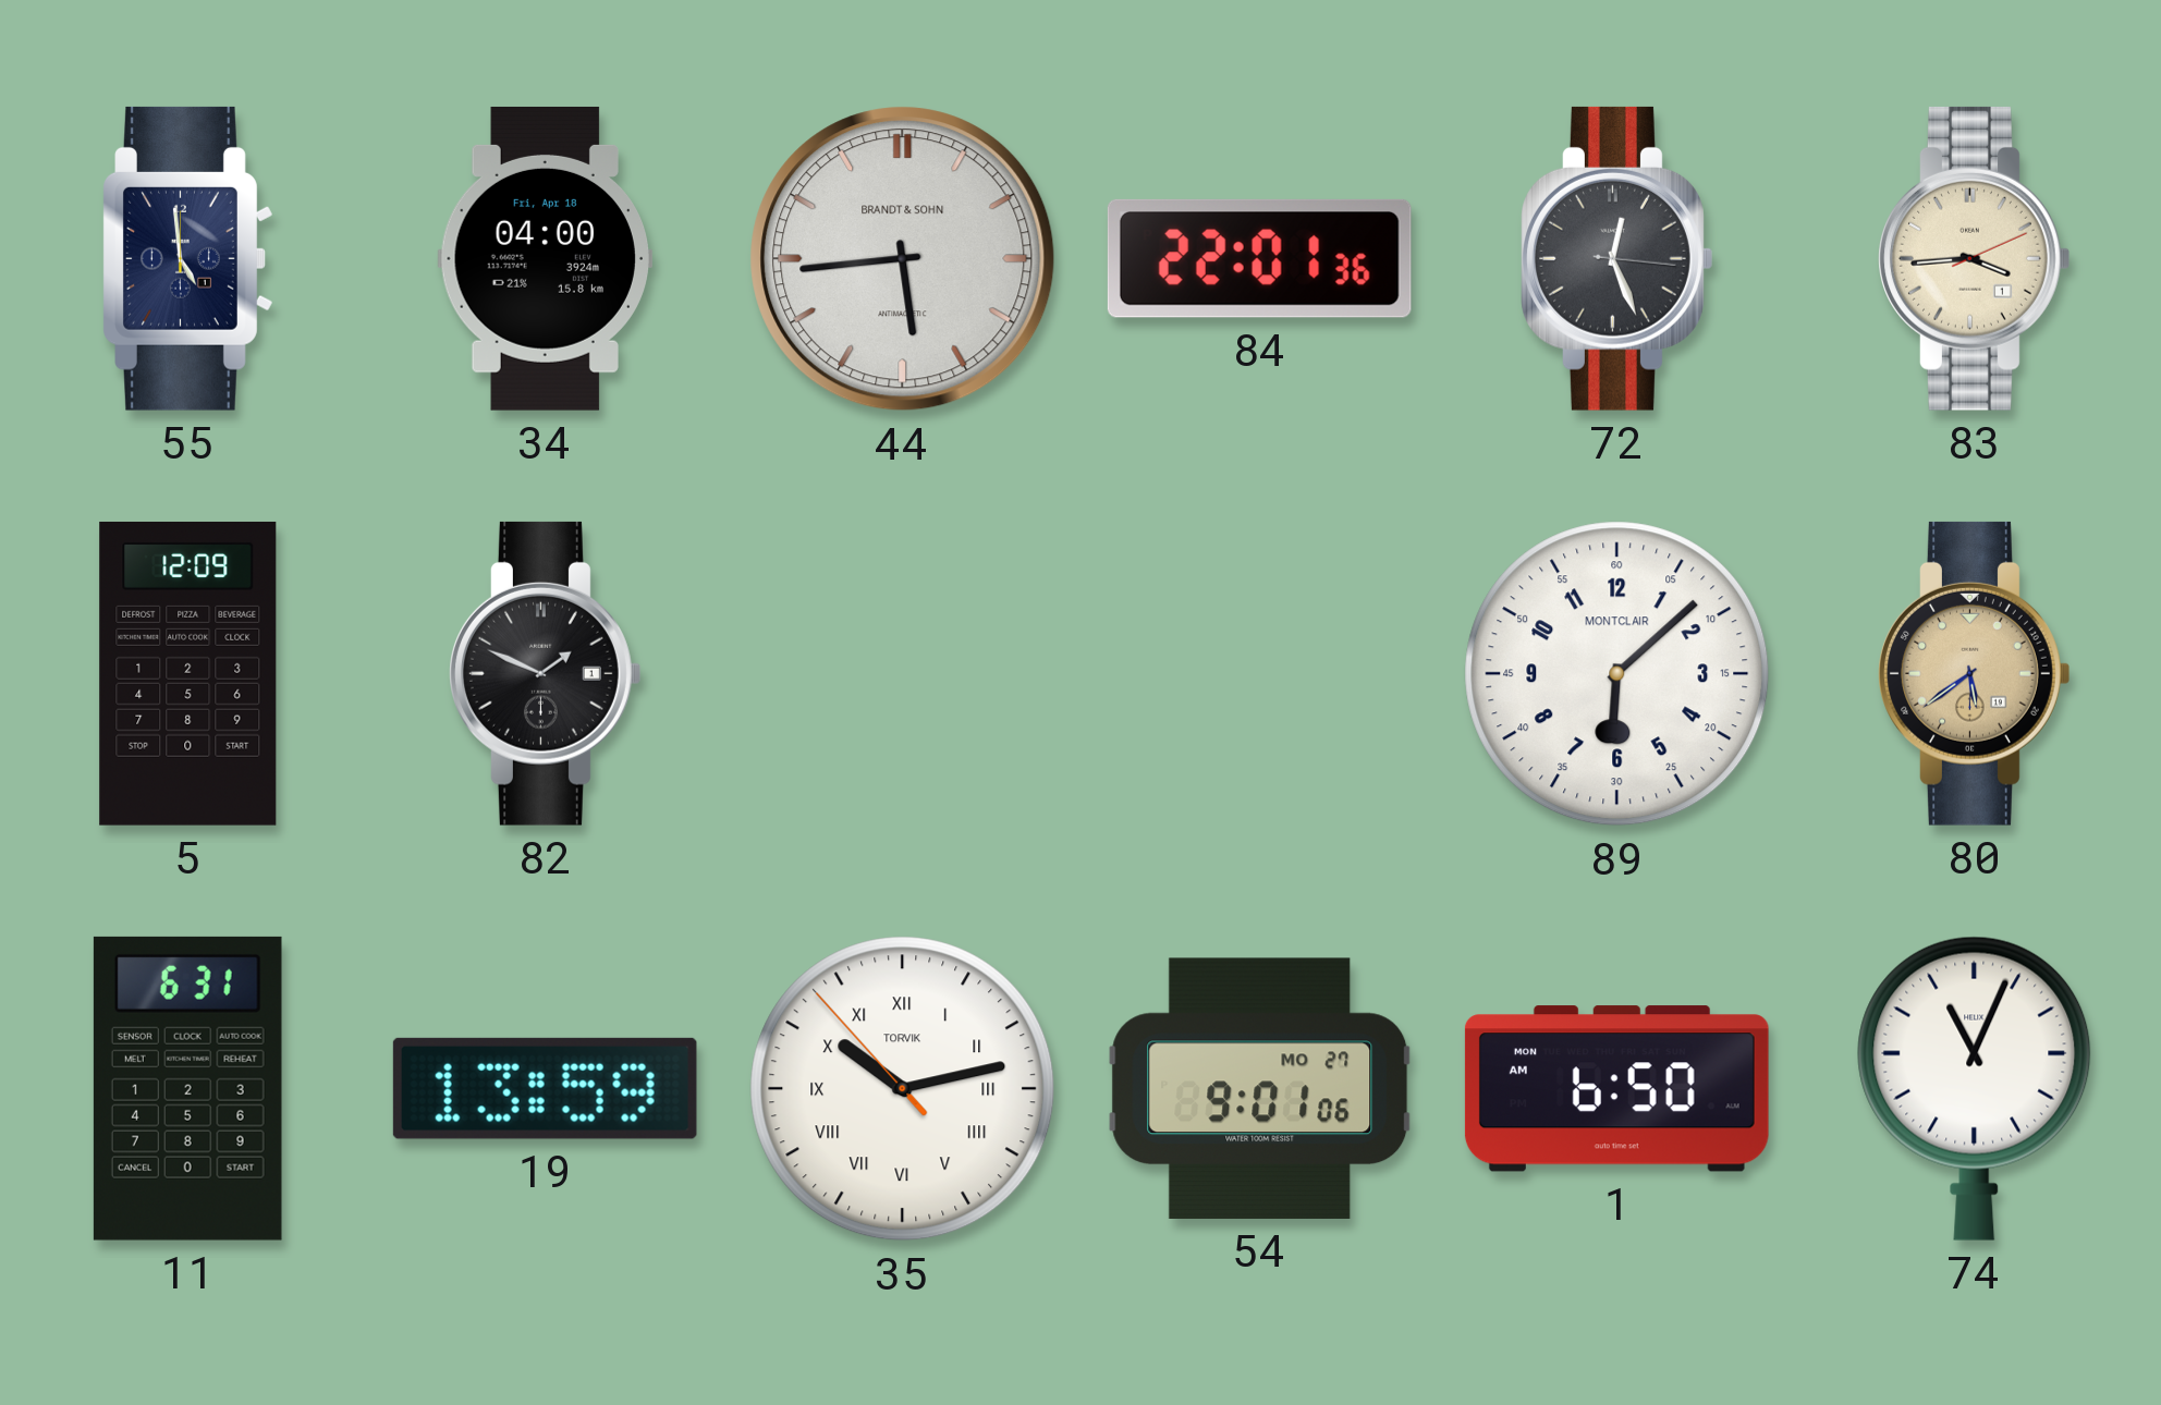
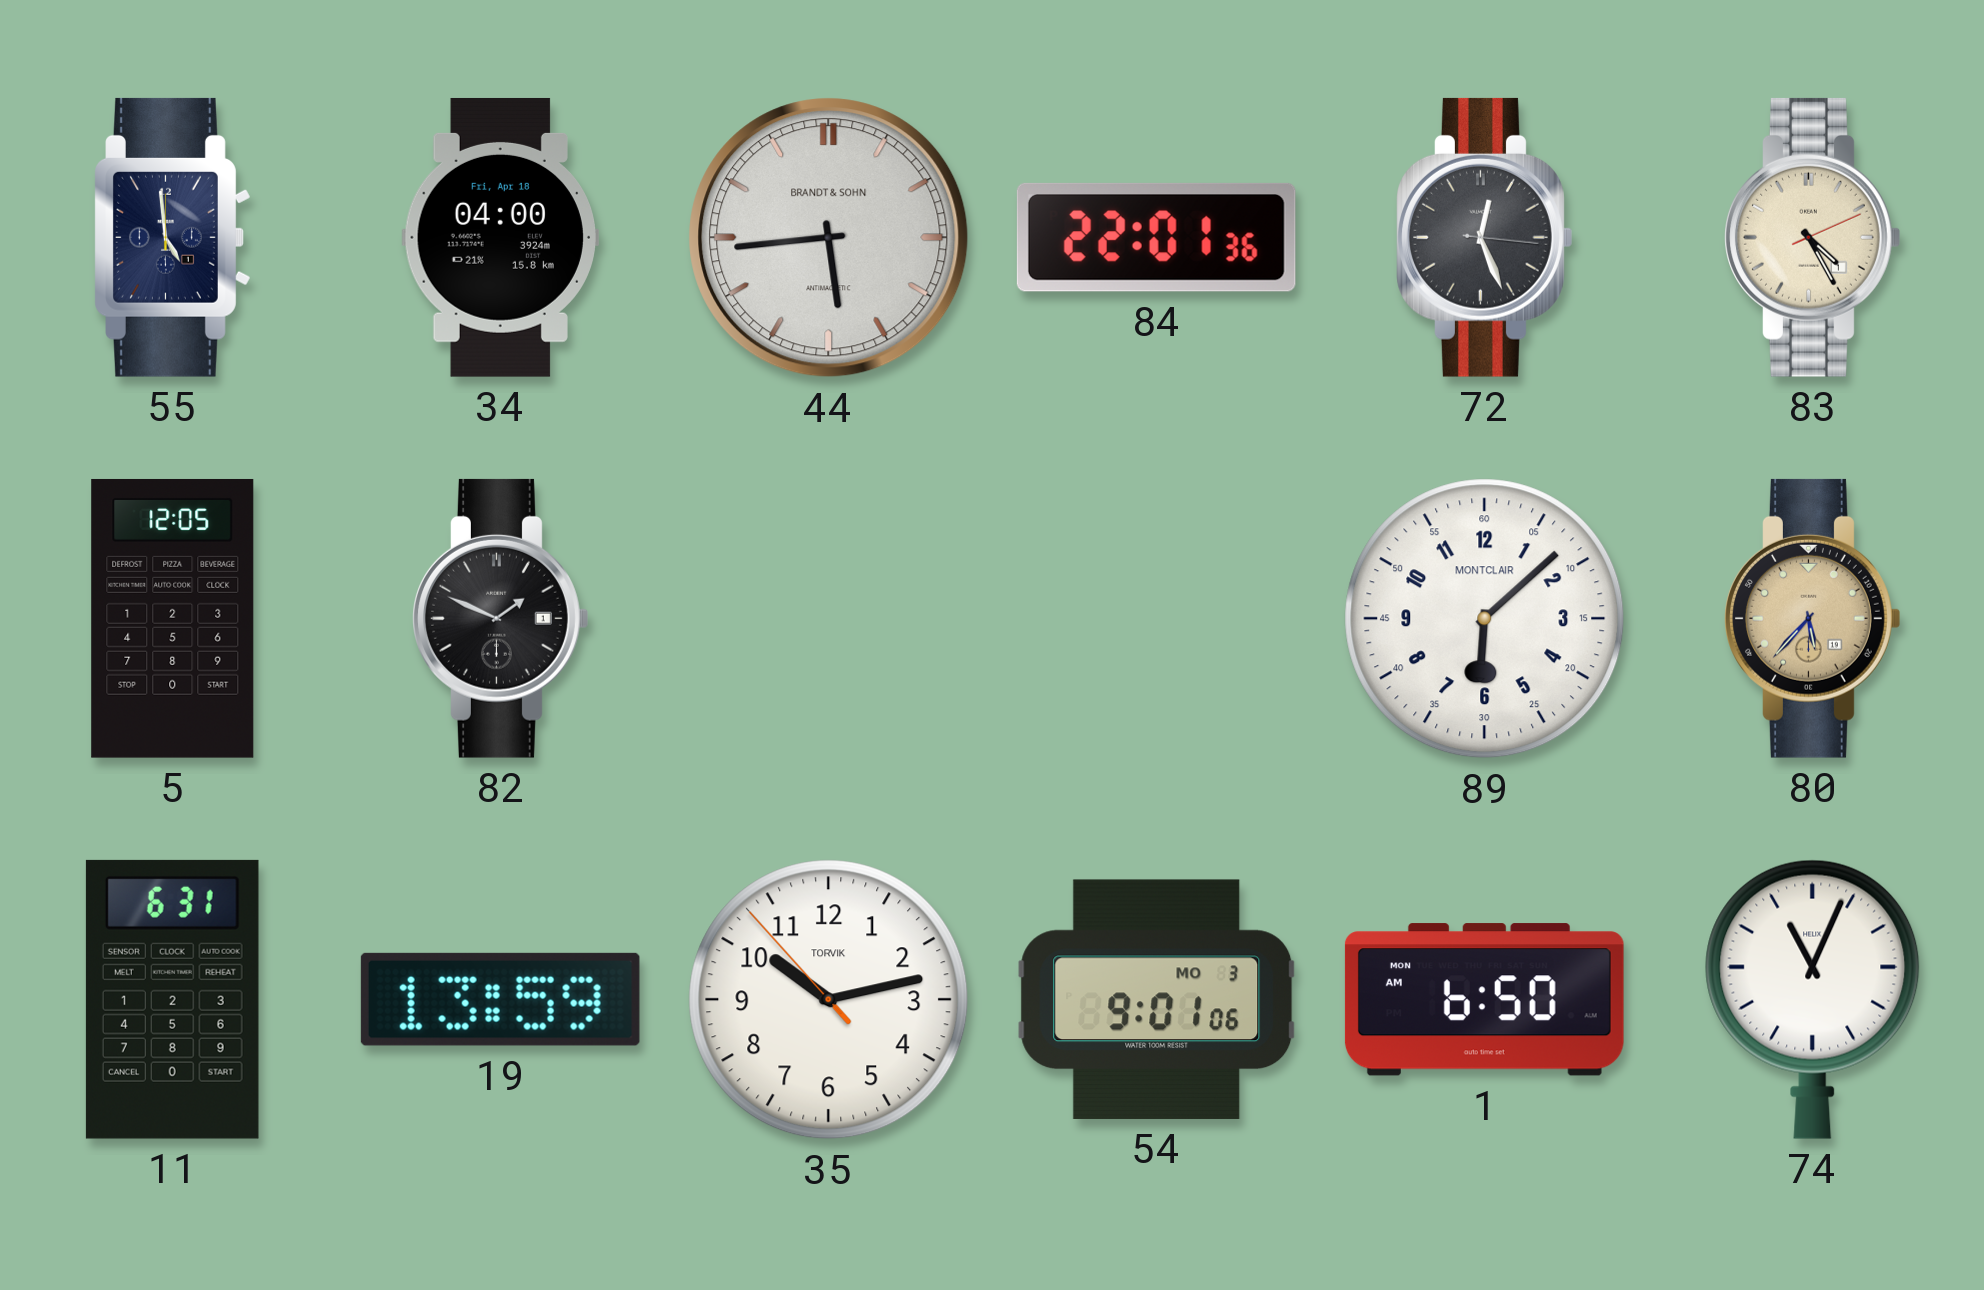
83: 3:44 -> 4:25
5: 12:09 -> 12:05
80: 5:39 -> 5:37
35 numerals: Roman -> Arabic
54 date: MO 27 -> MO 3
